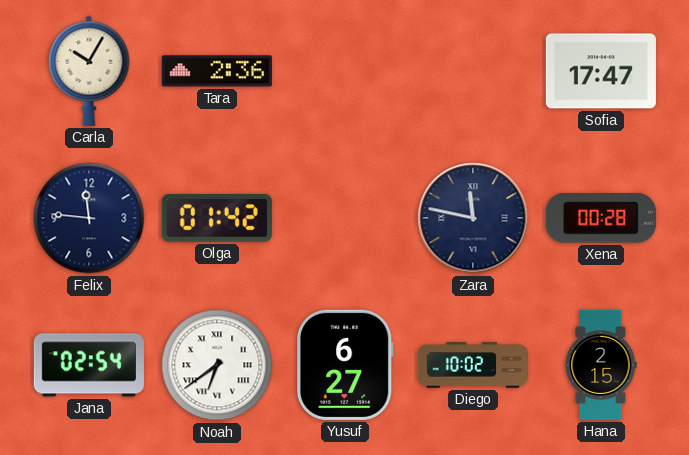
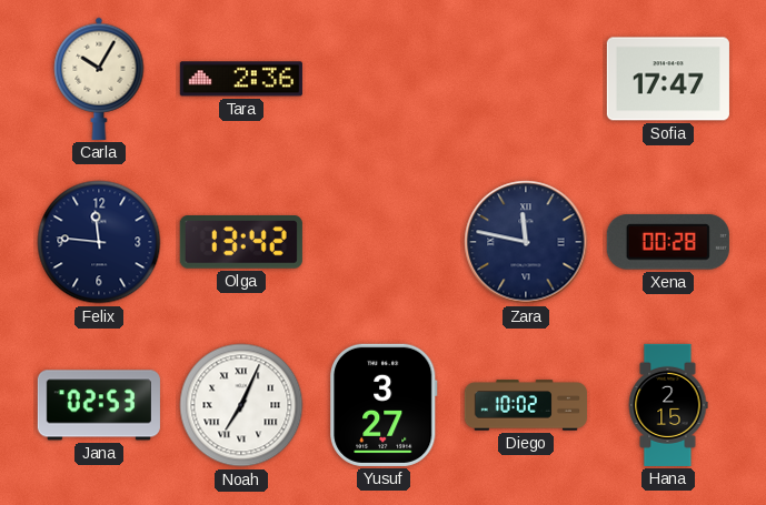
Olga: 01:42 -> 13:42
Jana: 02:54 -> 02:53
Noah: 6:39 -> 7:04
Yusuf: 6:27 -> 3:27
